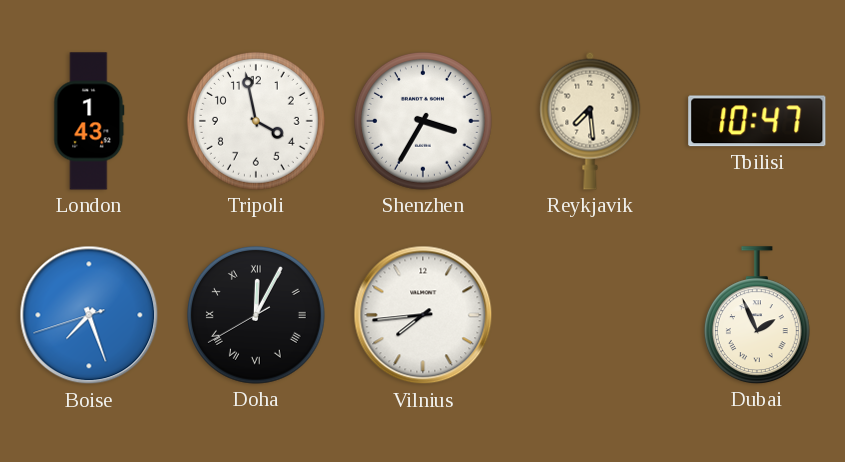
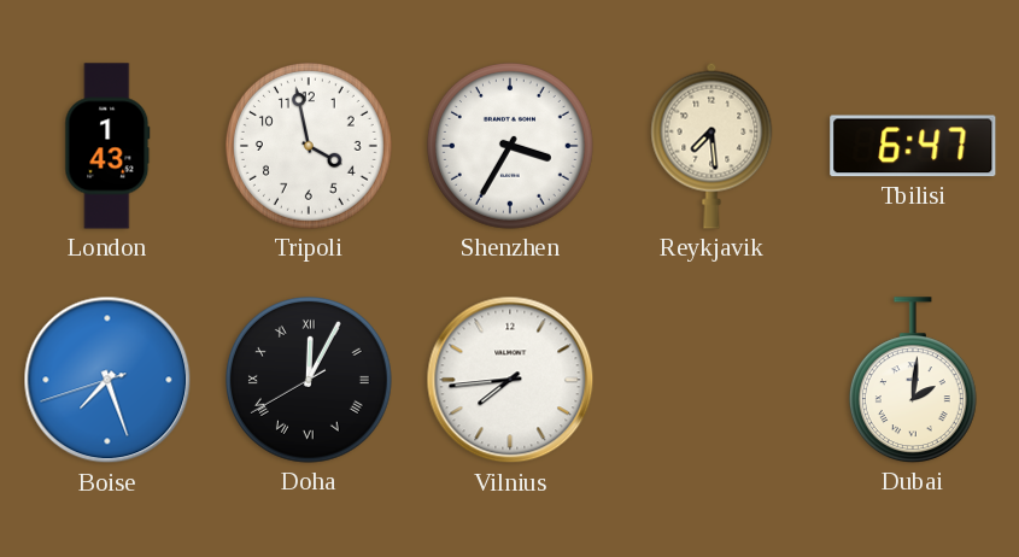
Tbilisi: 10:47 -> 6:47
Dubai: 1:56 -> 2:01
